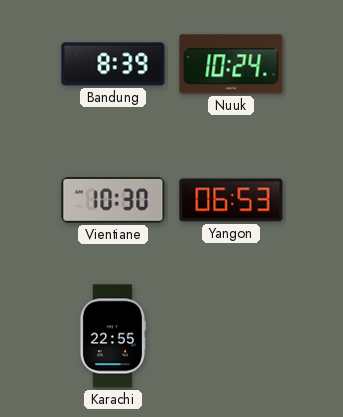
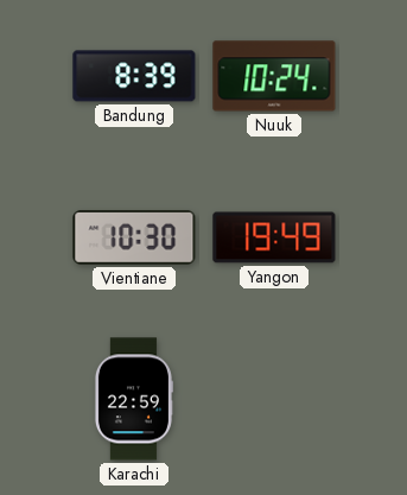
Yangon: 06:53 -> 19:49
Karachi: 22:55 -> 22:59
